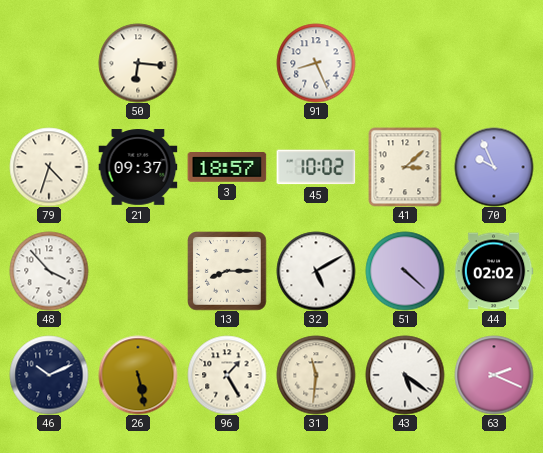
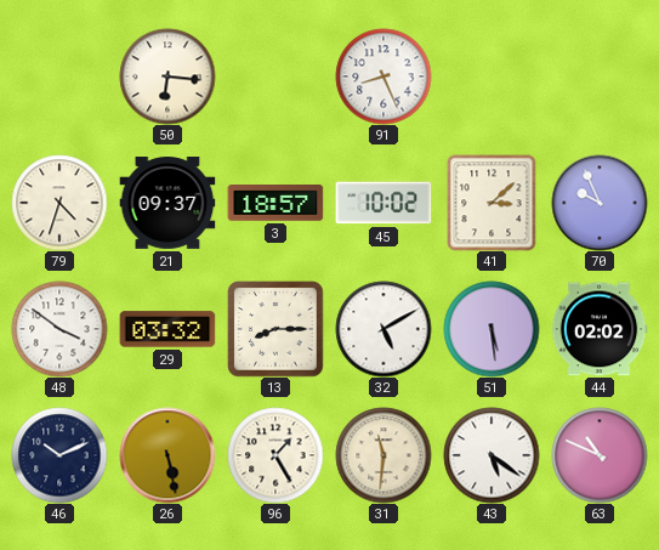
48: 3:53 -> 3:51
29: none -> 03:32
51: 4:22 -> 5:29
63: 2:19 -> 10:49
